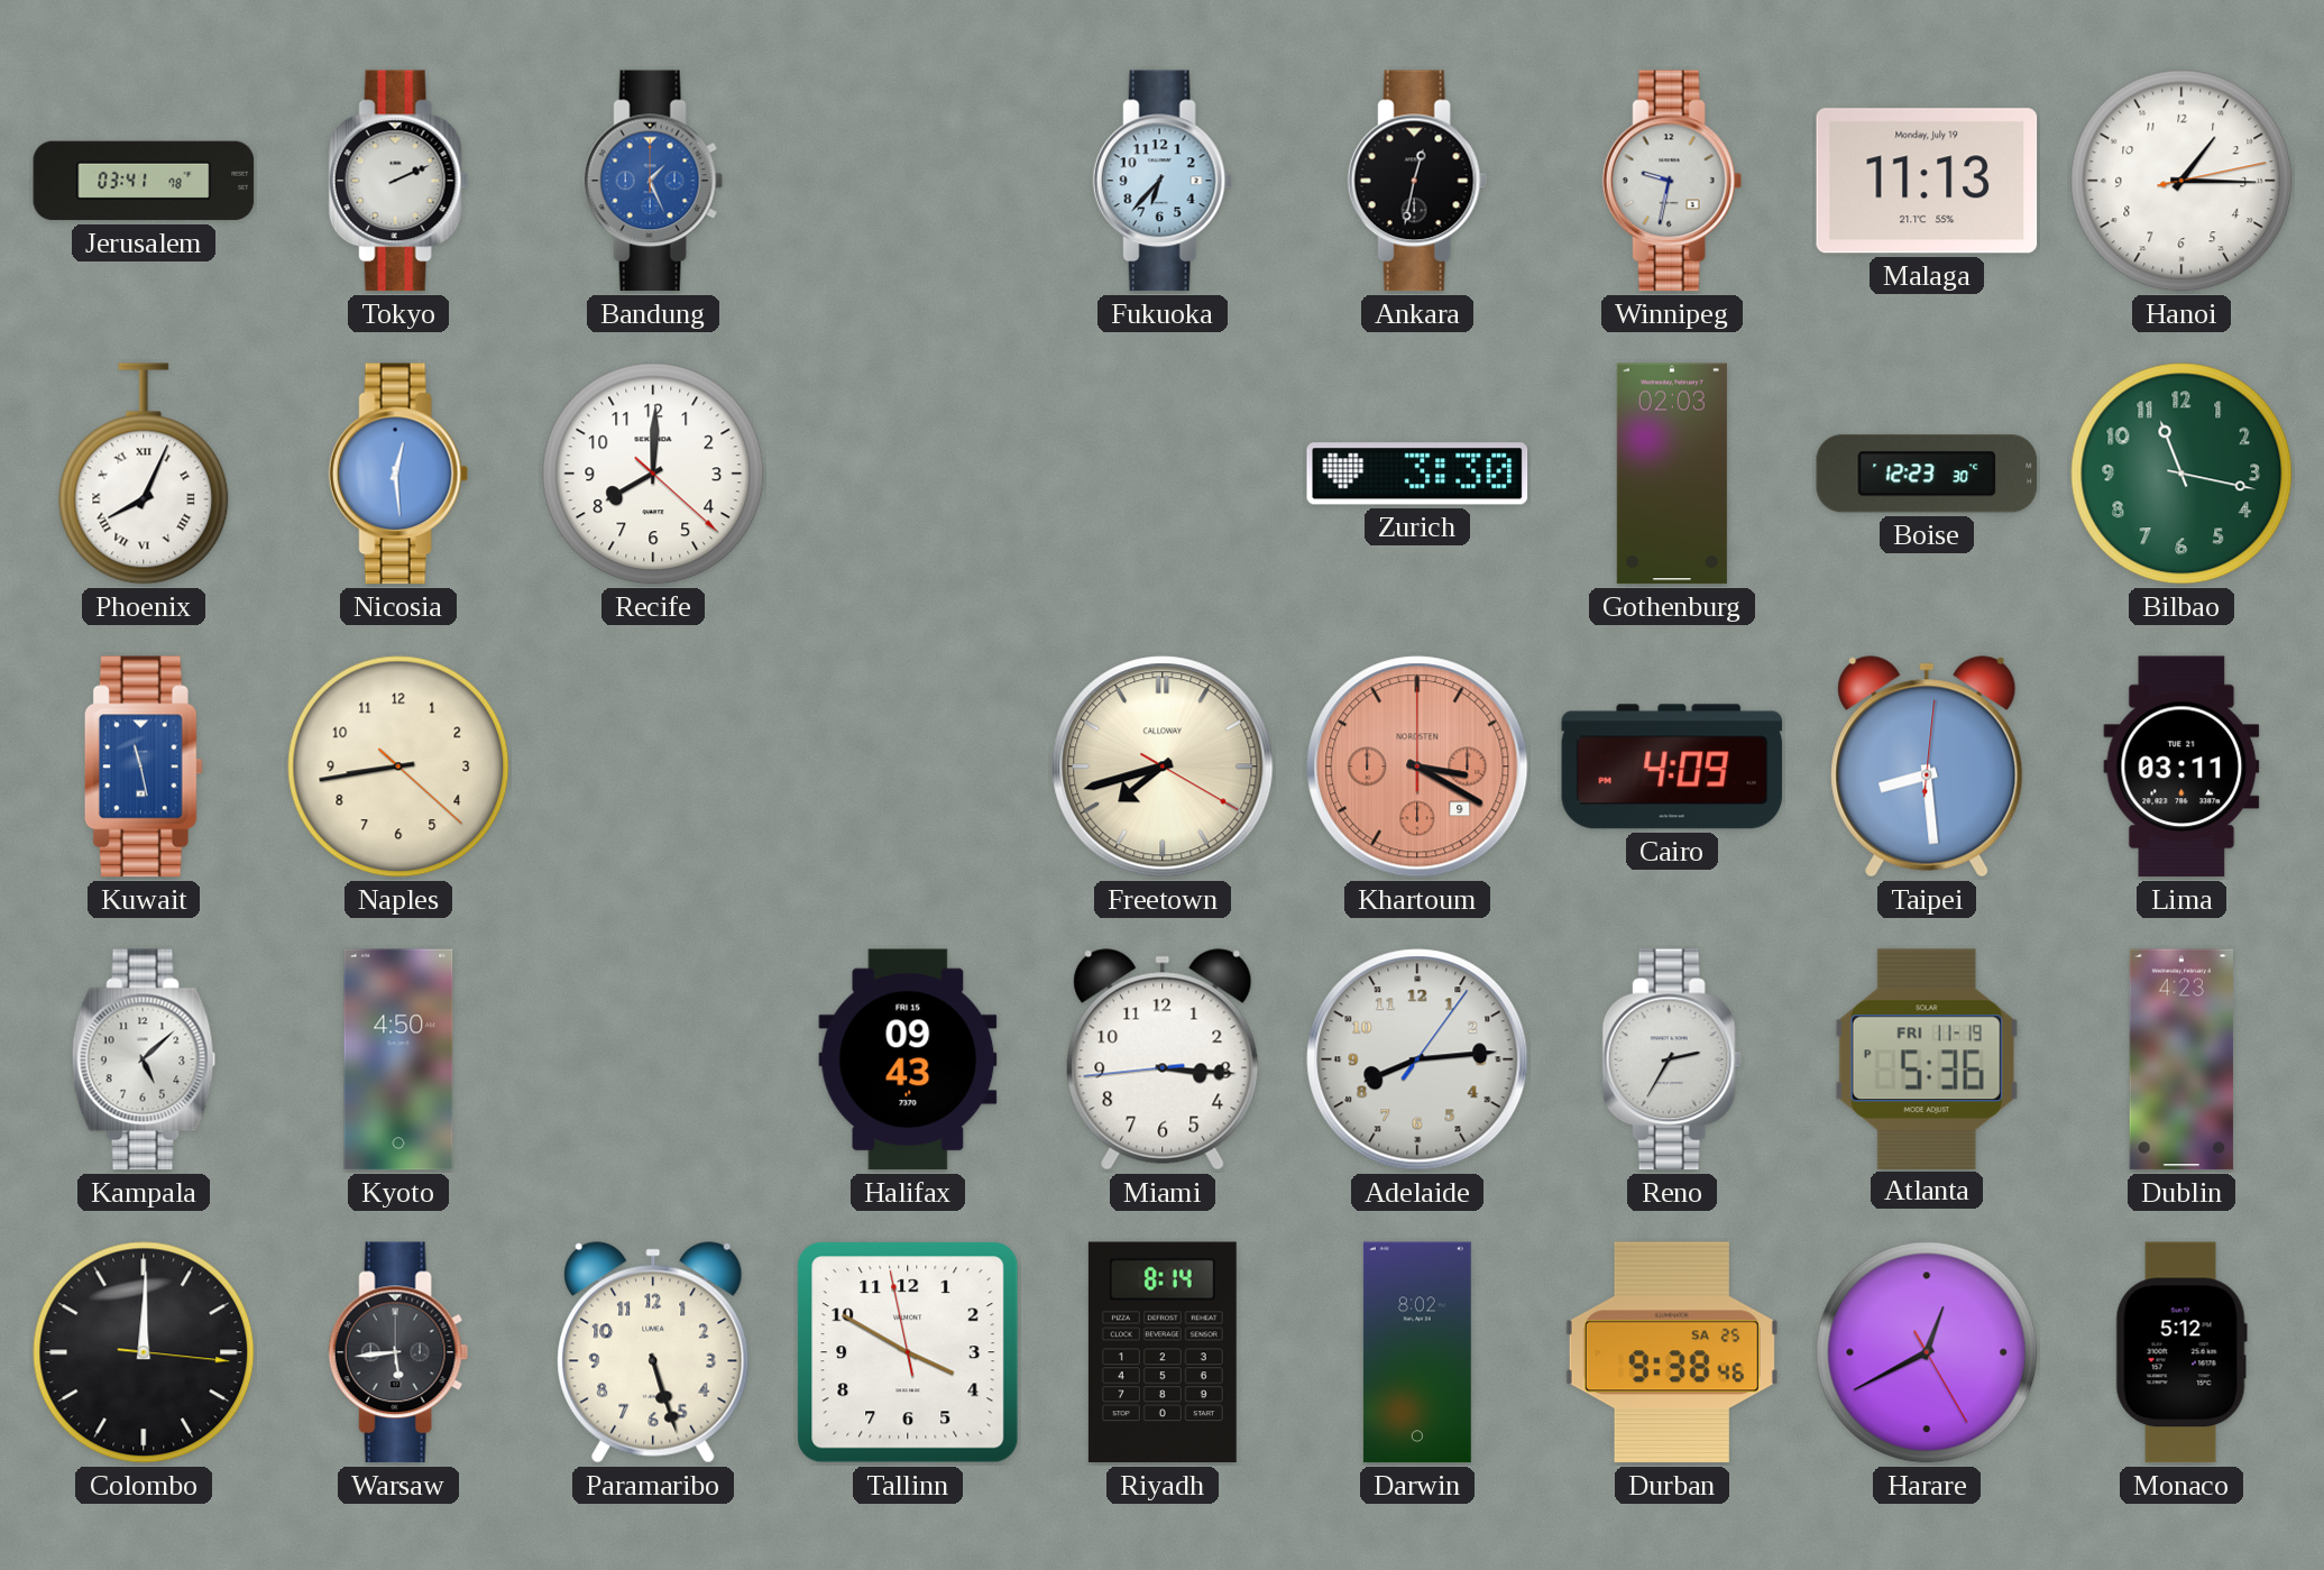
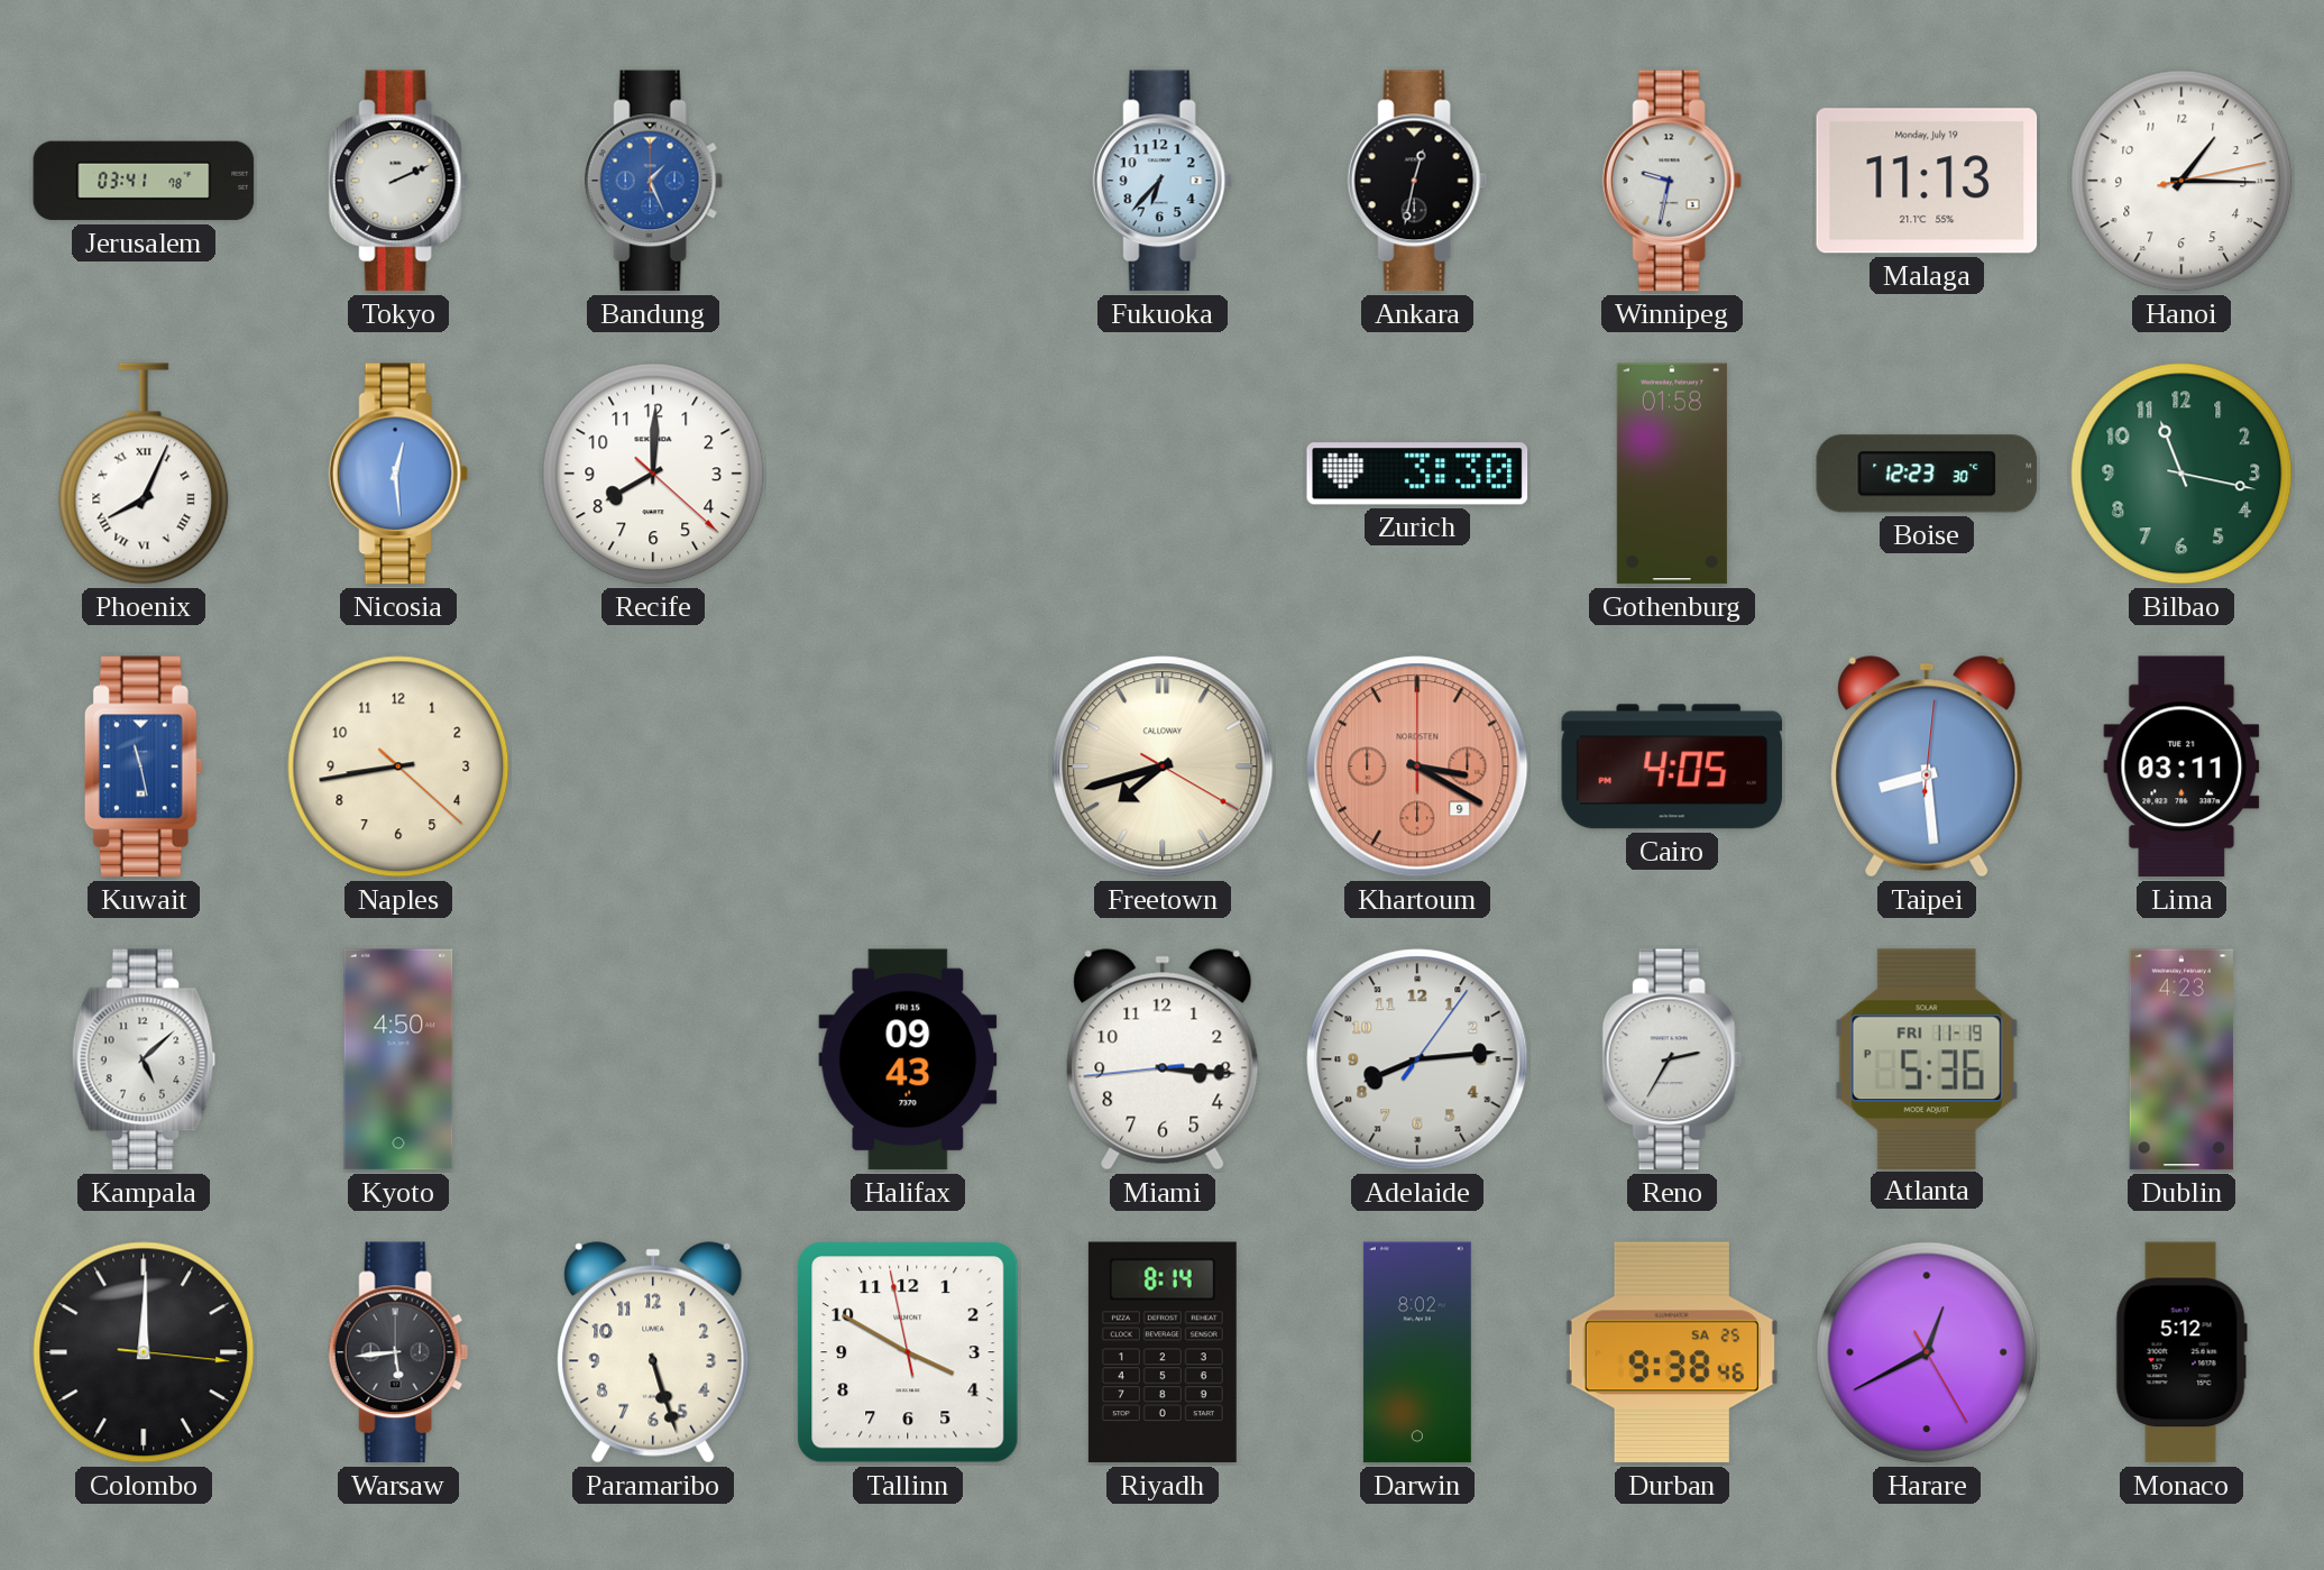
Gothenburg: 02:03 -> 01:58
Cairo: 4:09 -> 4:05
